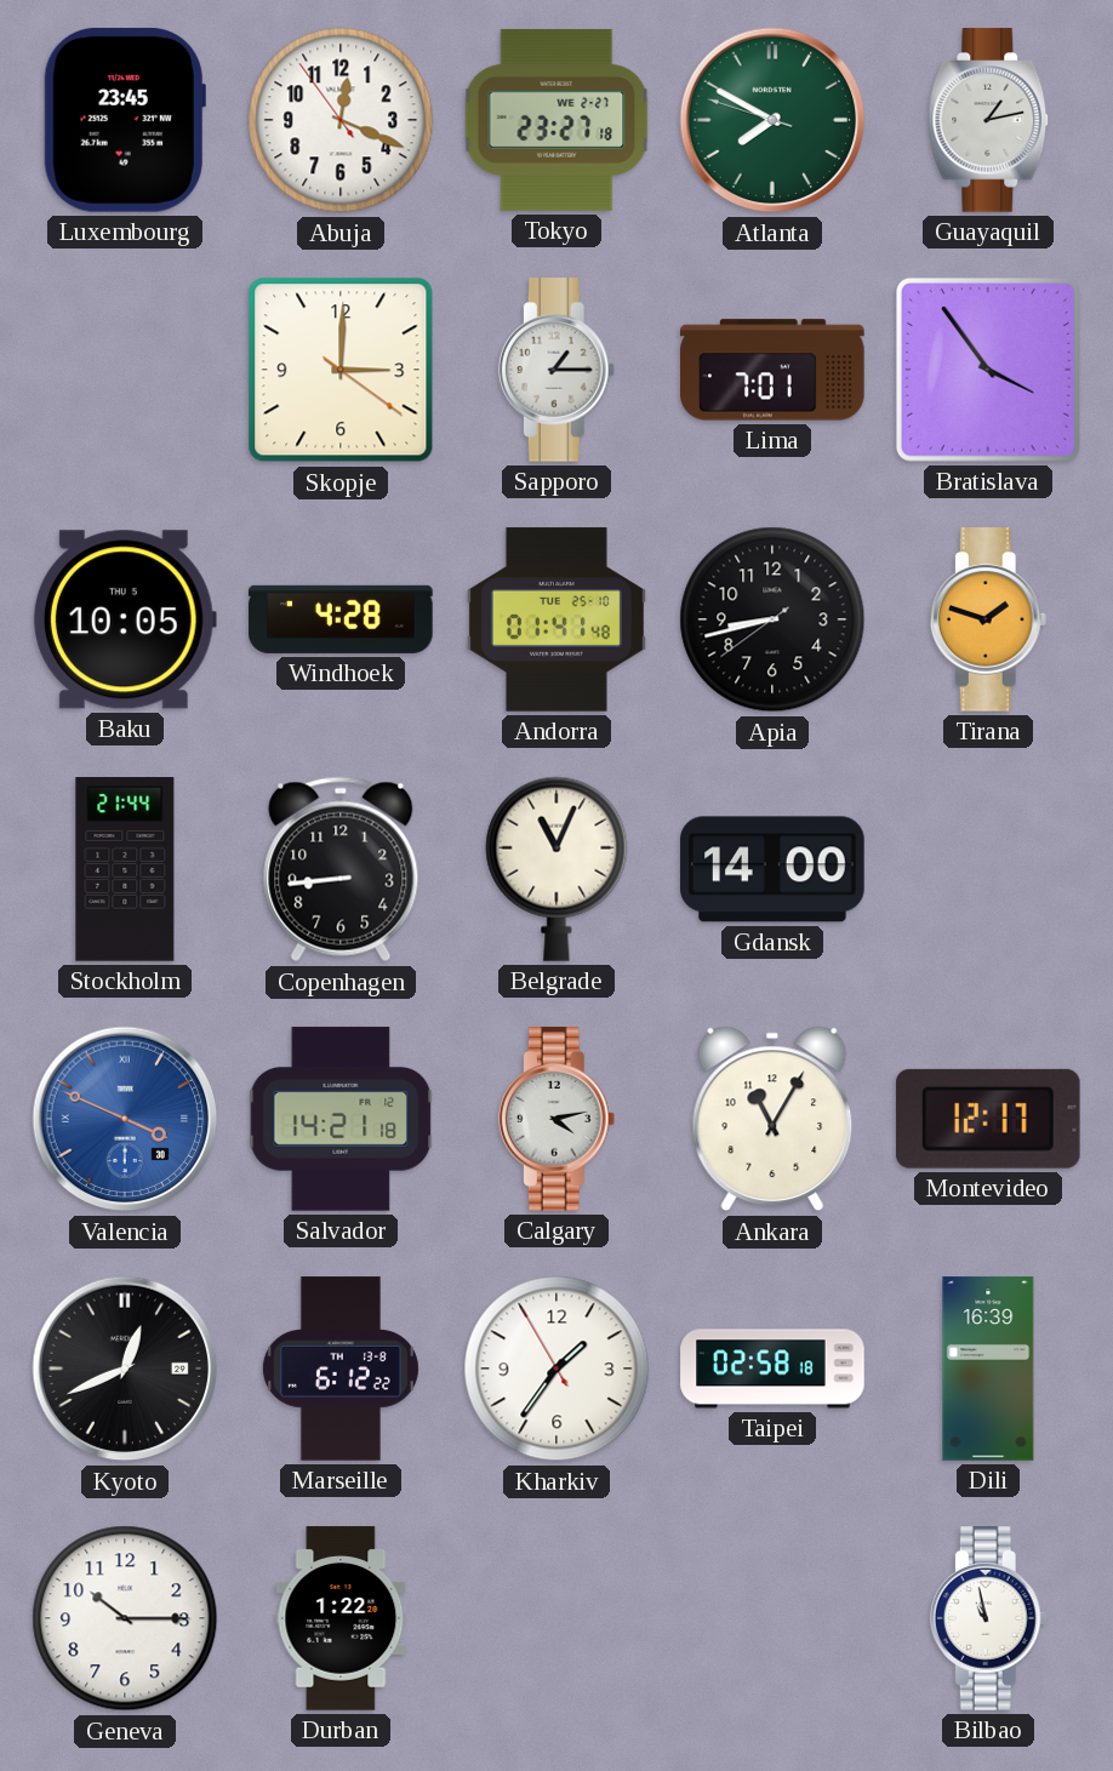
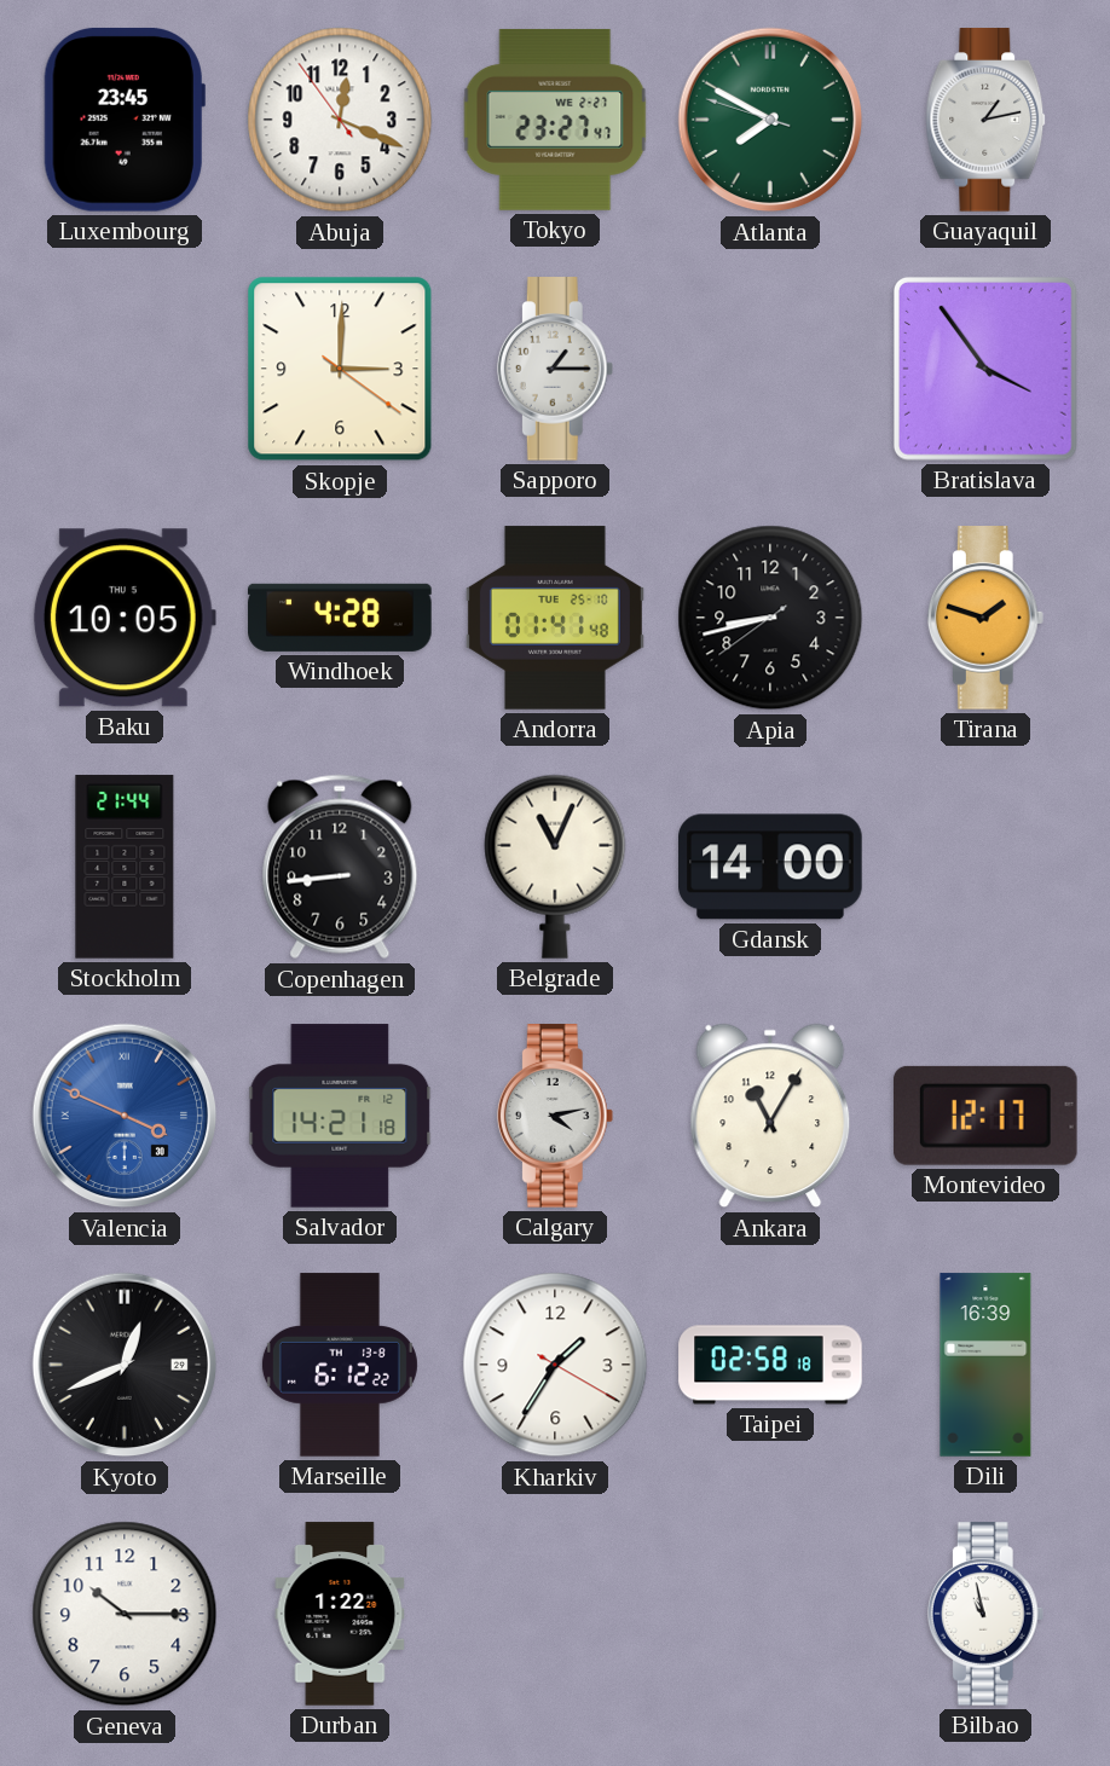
Tokyo: 23:27:18 -> 23:27:47
Lima: 7:01 -> none
Kharkiv: 1:35:55 -> 1:35:20
